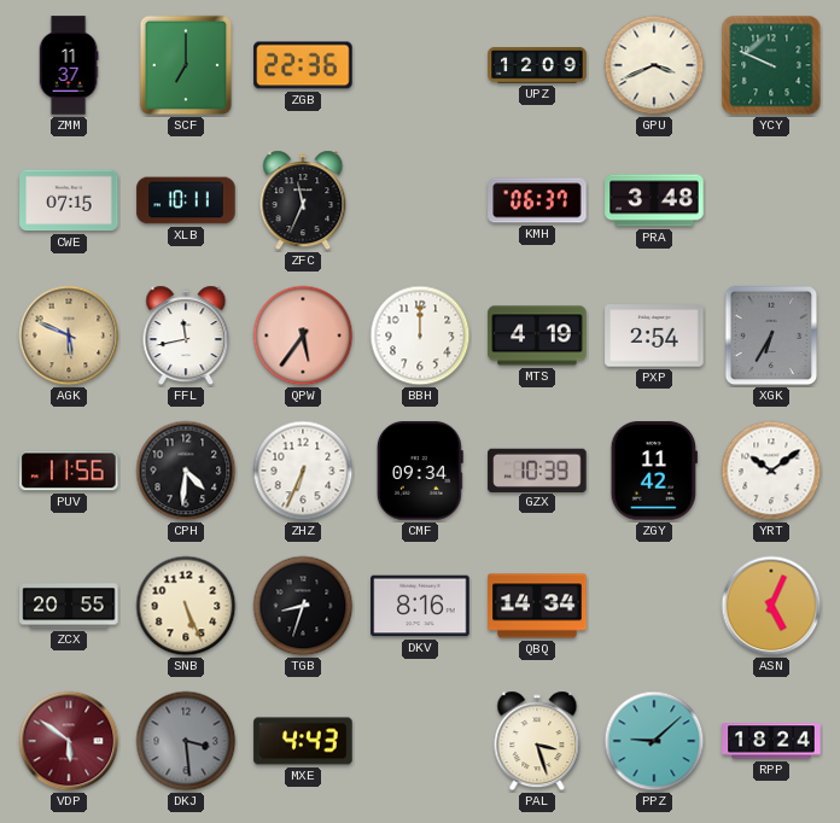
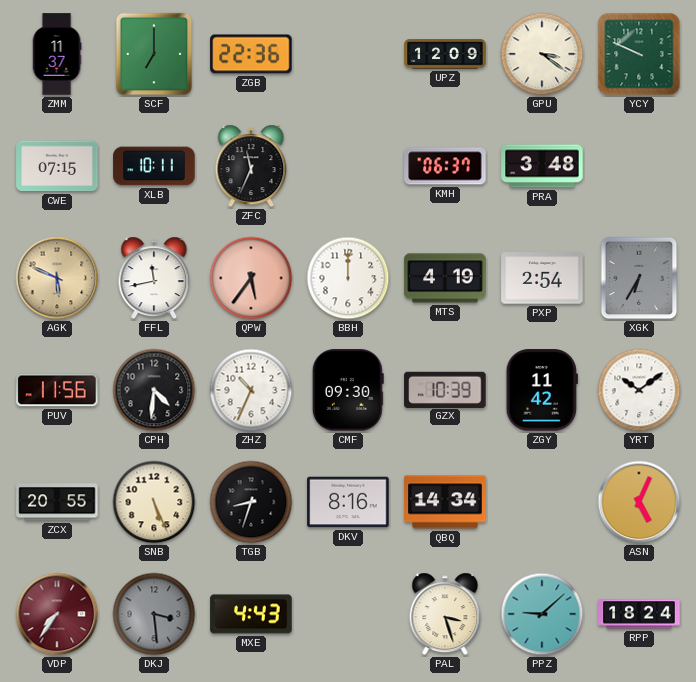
GPU: 3:41 -> 3:21
ZHZ: 6:34 -> 10:34
CMF: 09:34 -> 09:30
VDP: 5:51 -> 7:36
